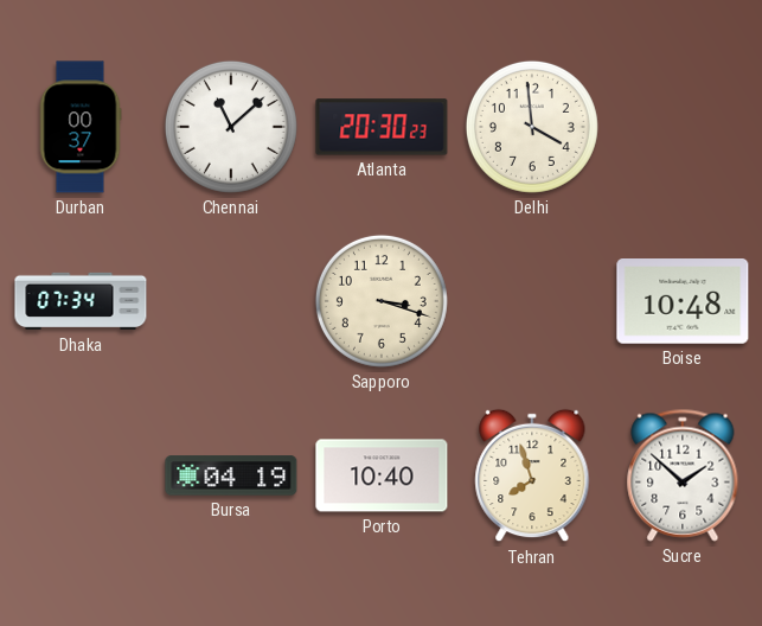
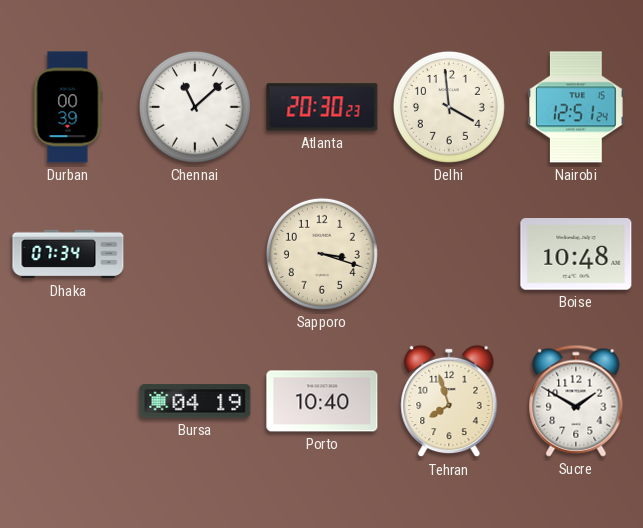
Durban: 00:37 -> 00:39
Nairobi: none -> 12:51
Sucre: 1:52 -> 1:50
